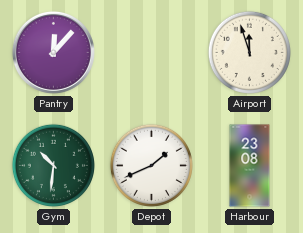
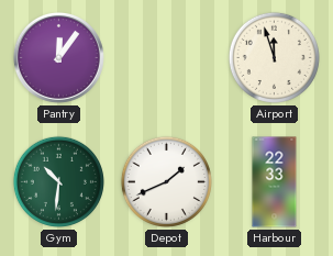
Pantry: 12:07 -> 12:06
Harbour: 23:08 -> 22:33
